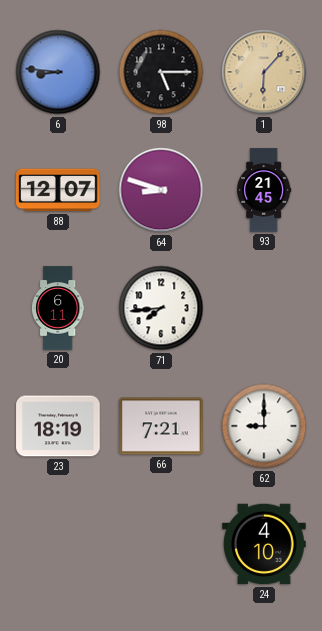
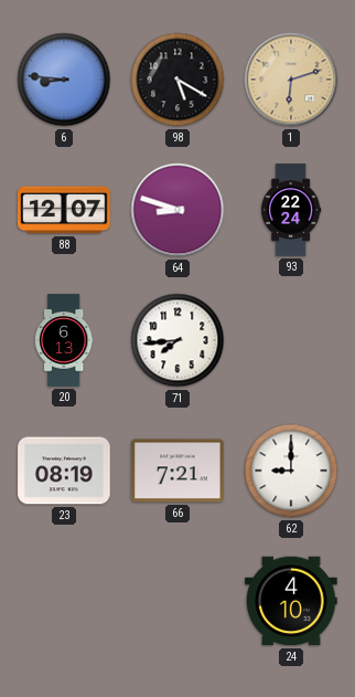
98: 5:15 -> 5:20
1: 6:07 -> 6:12
93: 21:45 -> 22:24
20: 6:11 -> 6:13
23: 18:19 -> 08:19
